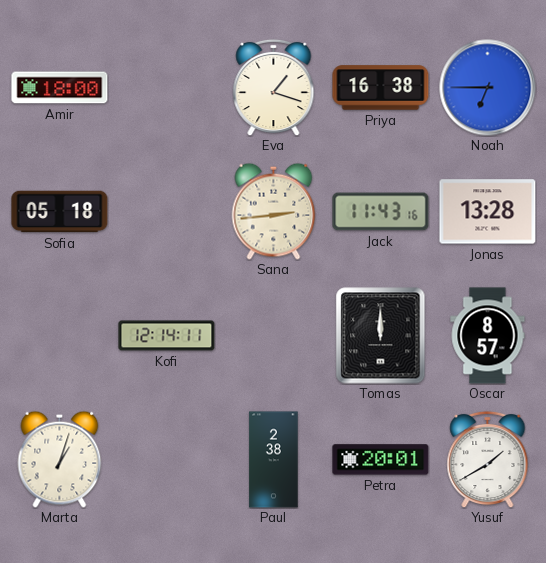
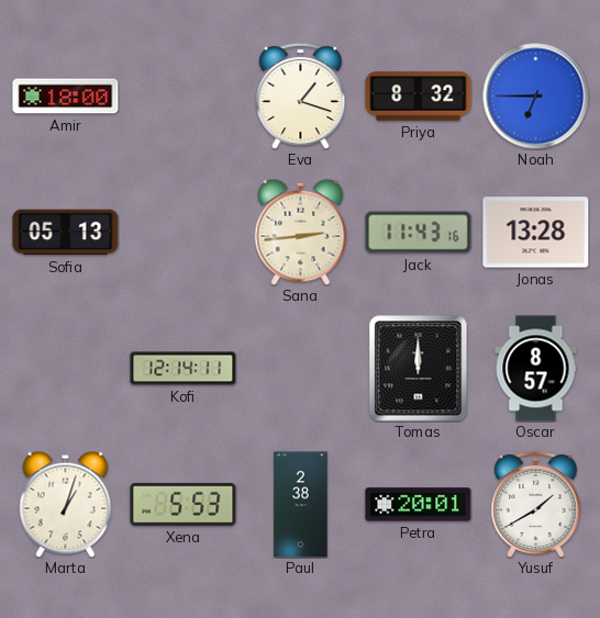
Priya: 16:38 -> 8:32
Sofia: 05:18 -> 05:13
Xena: none -> 5:53
